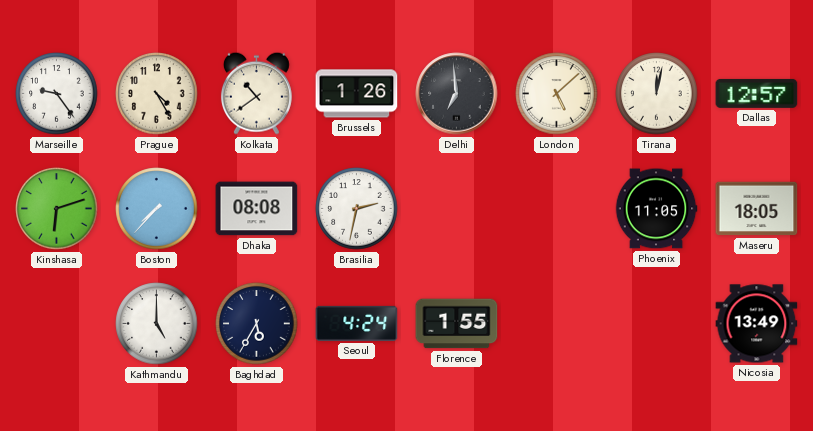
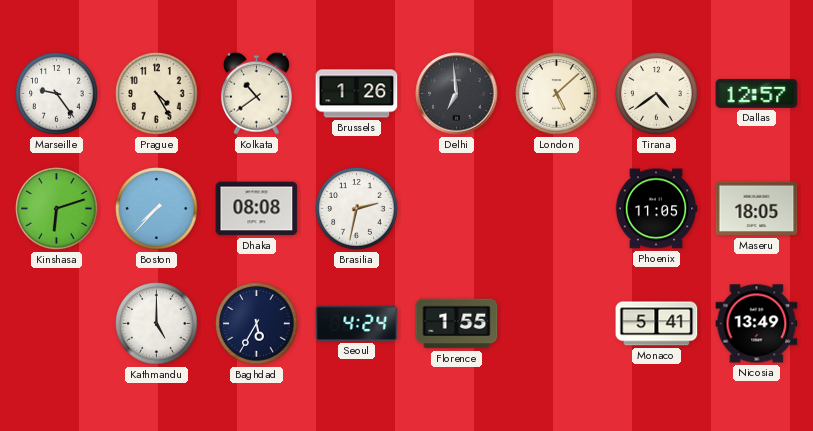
Tirana: 12:02 -> 4:39
Monaco: none -> 5:41
